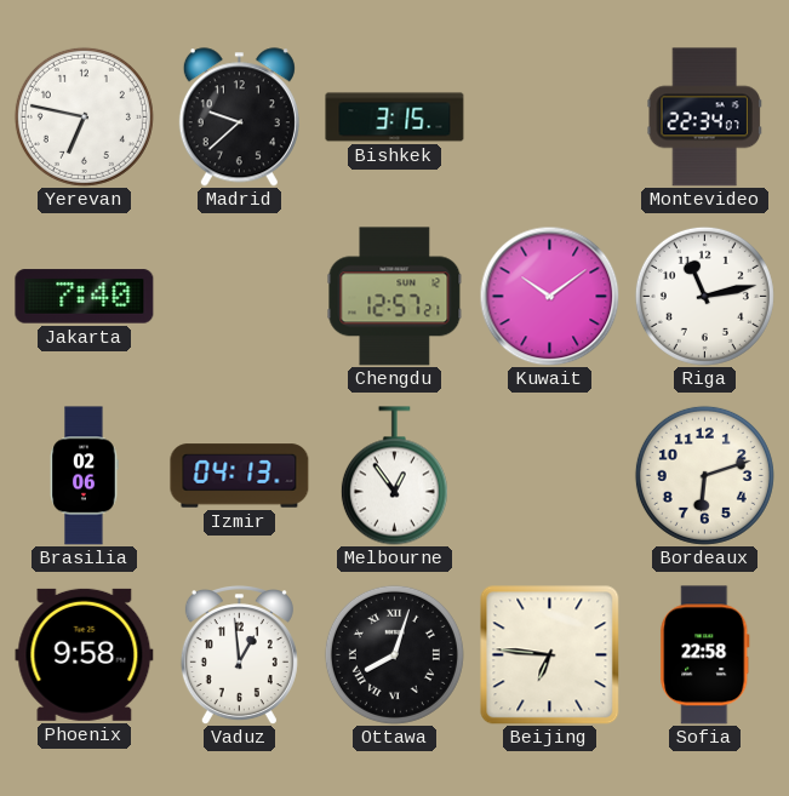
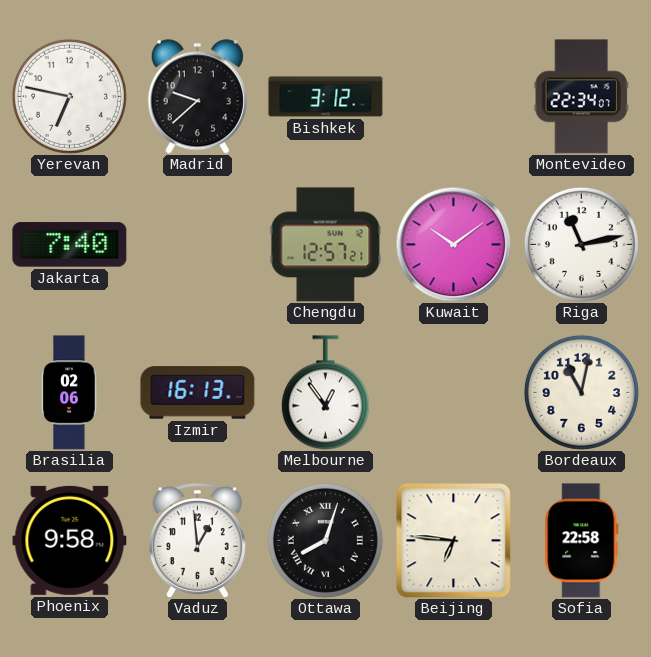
Bishkek: 3:15 -> 3:12
Izmir: 04:13 -> 16:13
Bordeaux: 6:12 -> 11:02
